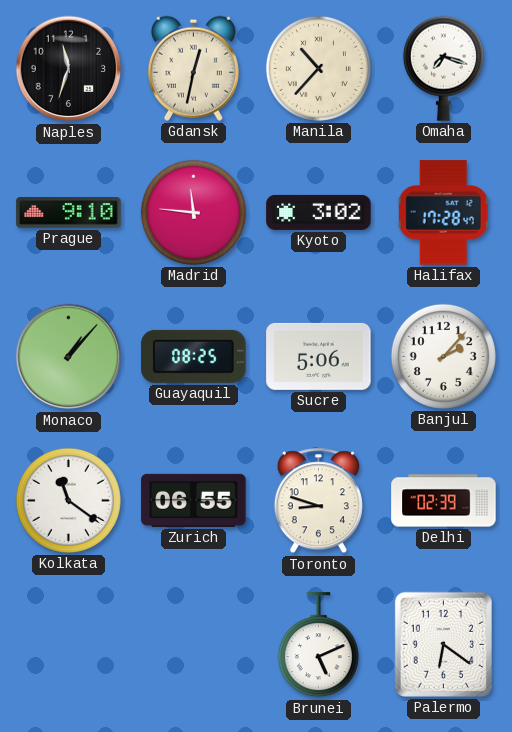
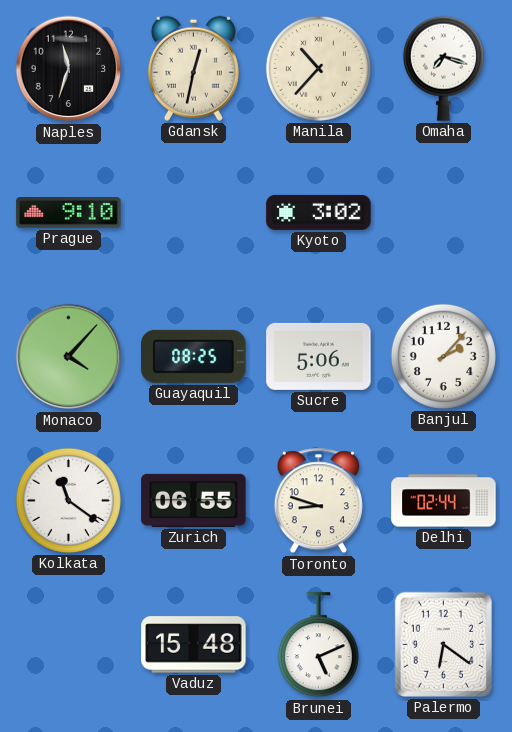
Madrid: 11:46 -> none
Halifax: 17:28 -> none
Monaco: 1:07 -> 4:07
Delhi: 02:39 -> 02:44
Vaduz: none -> 15:48
